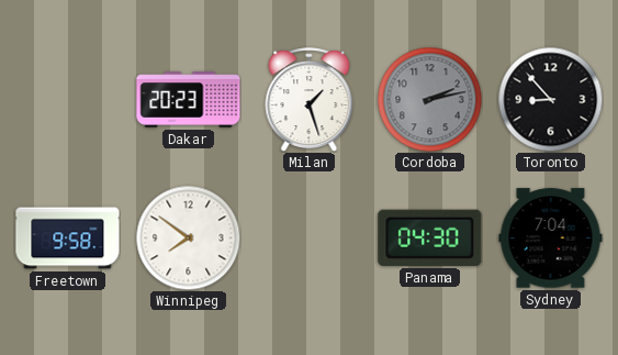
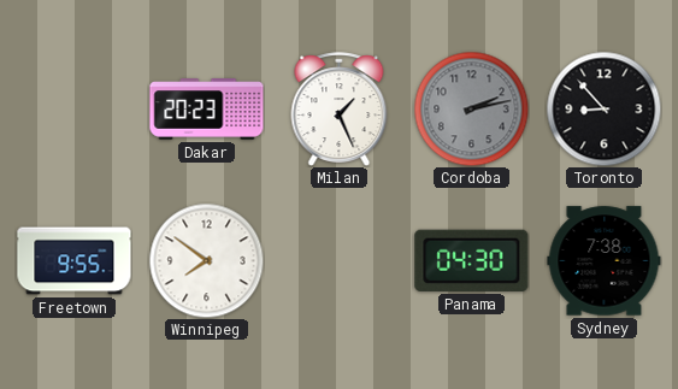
Milan: 1:27 -> 1:26
Freetown: 9:58 -> 9:55
Sydney: 7:04 -> 7:38
